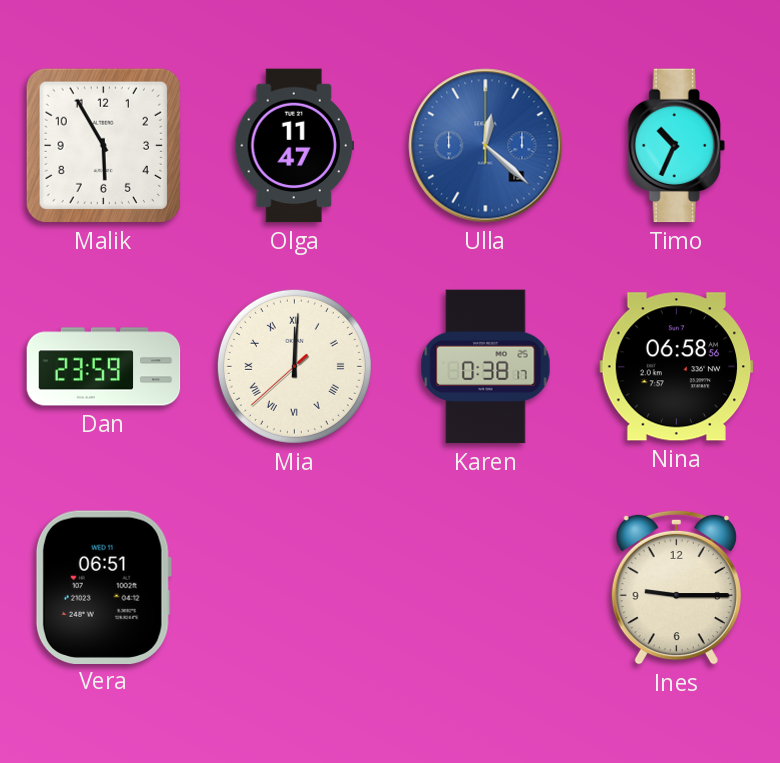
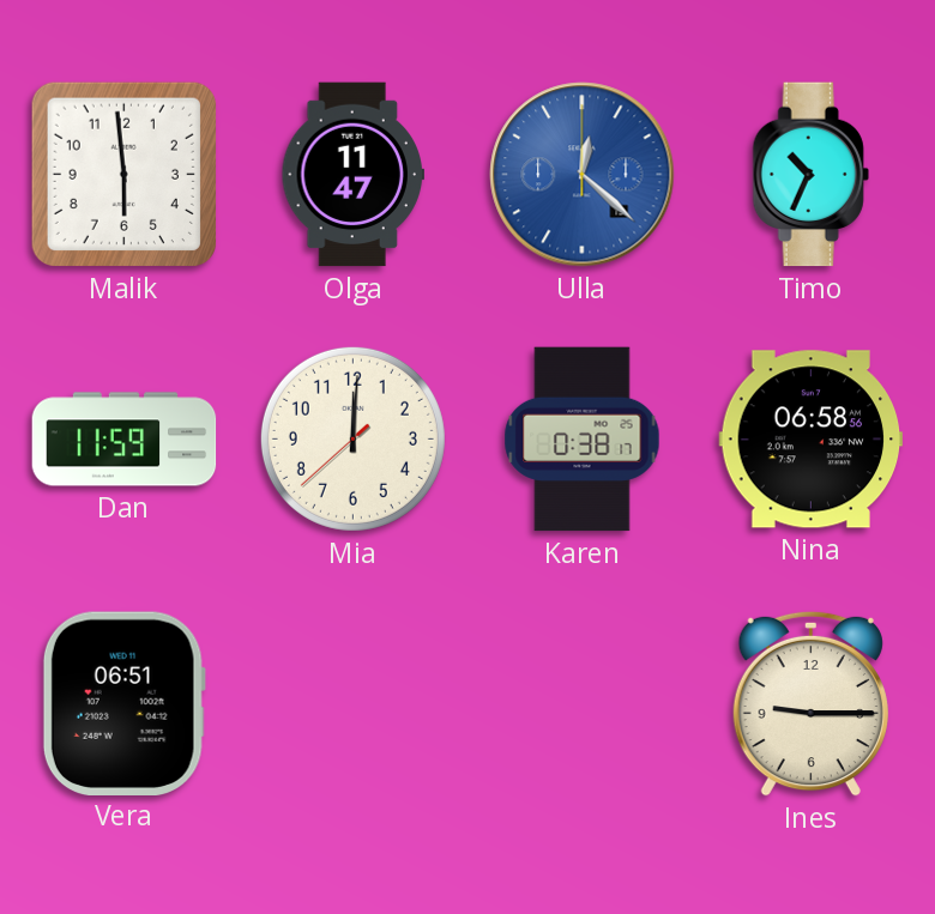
Malik: 5:55 -> 5:59
Dan: 23:59 -> 11:59
Mia numerals: Roman -> Arabic
